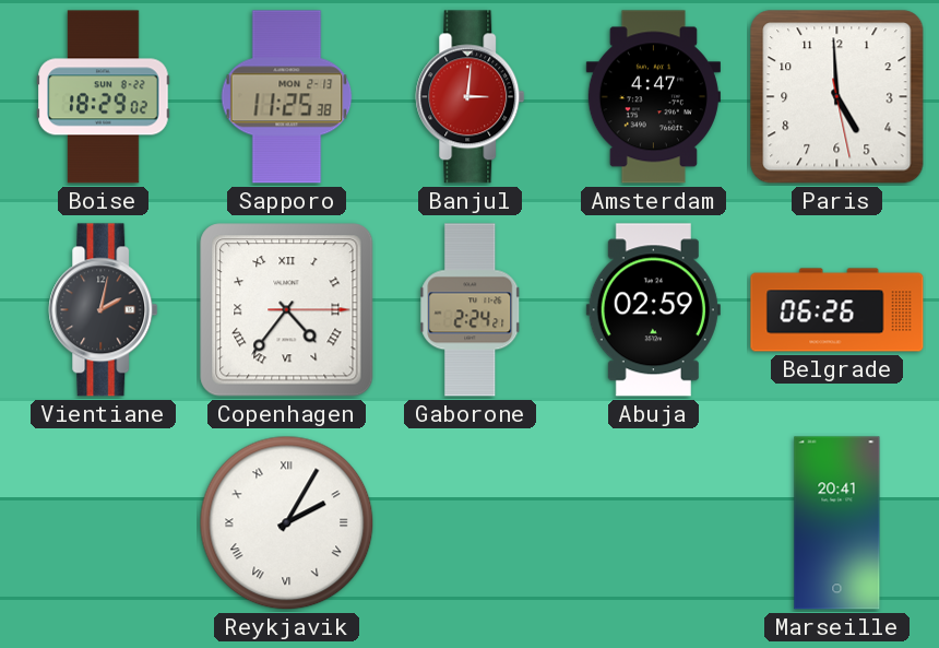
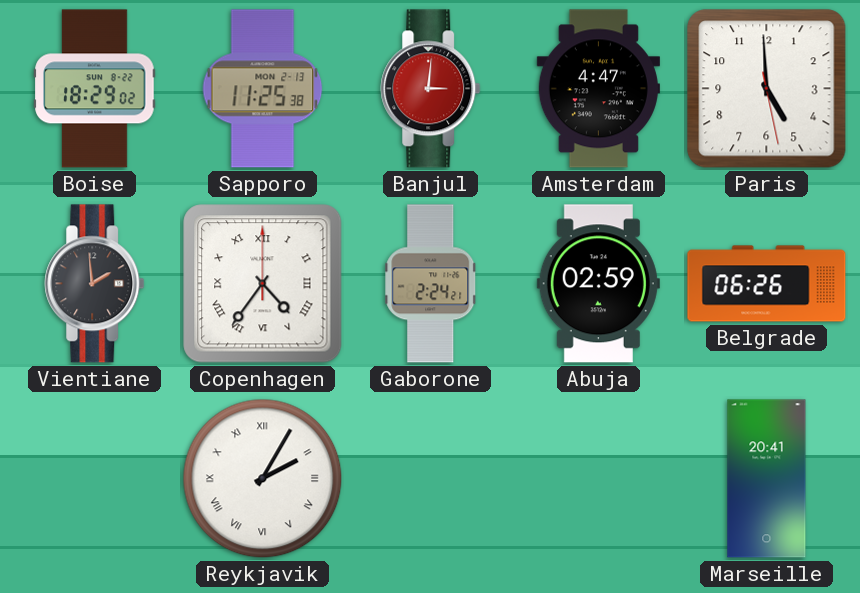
Vientiane: 2:02 -> 1:59
Copenhagen: 4:36:15 -> 4:36:00
